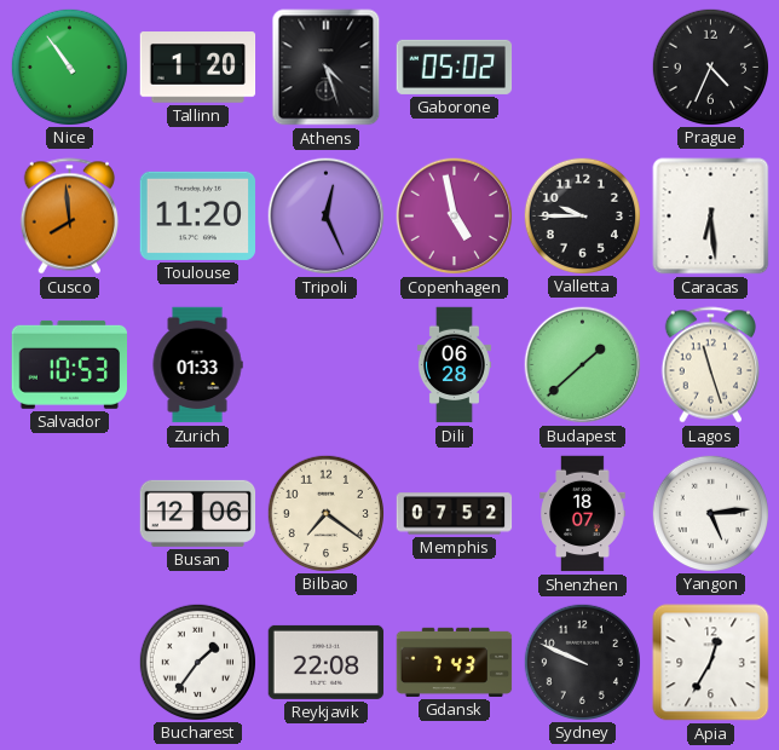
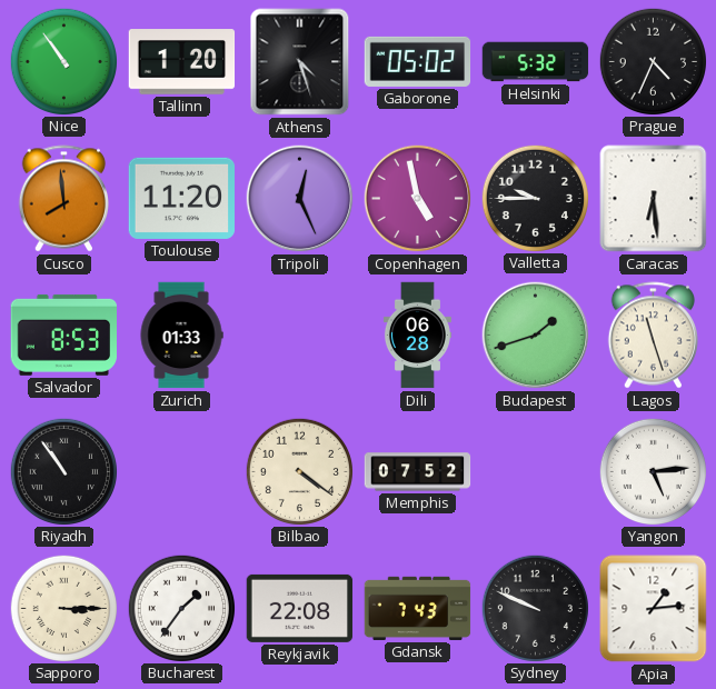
Helsinki: none -> 5:32
Salvador: 10:53 -> 8:53
Budapest: 1:38 -> 1:42
Riyadh: none -> 10:54
Busan: 12:06 -> none
Bilbao: 7:21 -> 4:21
Shenzhen: 18:07 -> none
Sapporo: none -> 3:15
Apia: 12:35 -> 1:14
